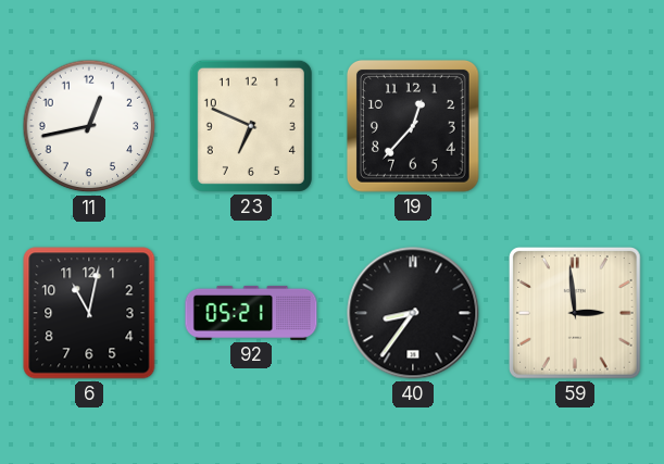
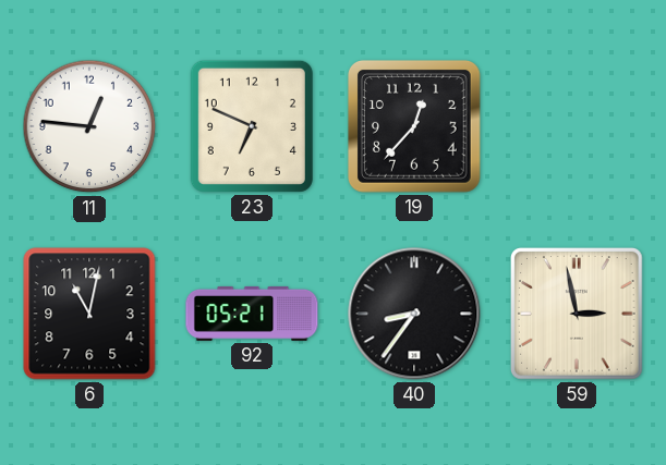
11: 12:43 -> 12:46
59: 2:59 -> 2:58
